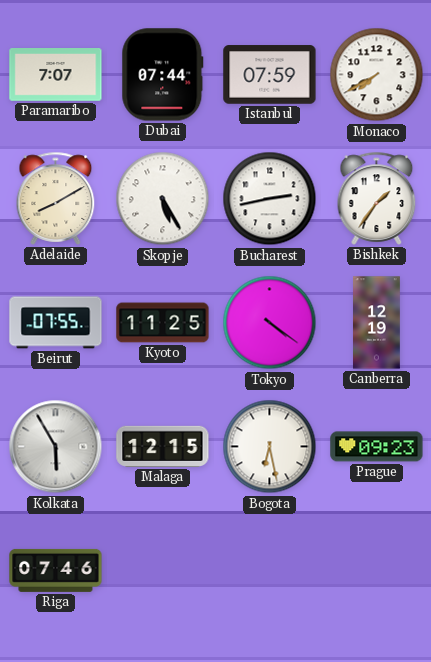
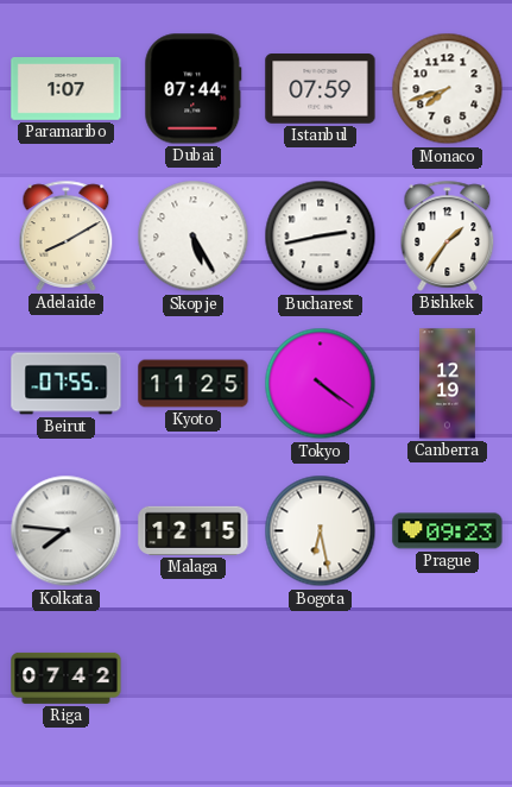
Paramaribo: 7:07 -> 1:07
Monaco: 7:40 -> 7:42
Kolkata: 5:55 -> 7:46
Riga: 07:46 -> 07:42
